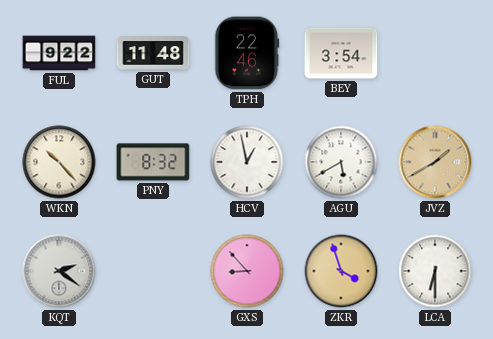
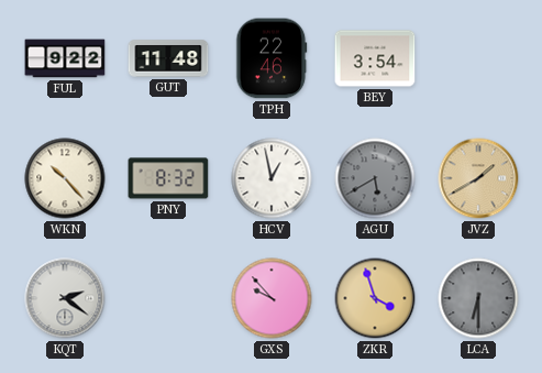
AGU dial: white -> grey
GXS: 8:53 -> 9:53
LCA dial: white -> grey
